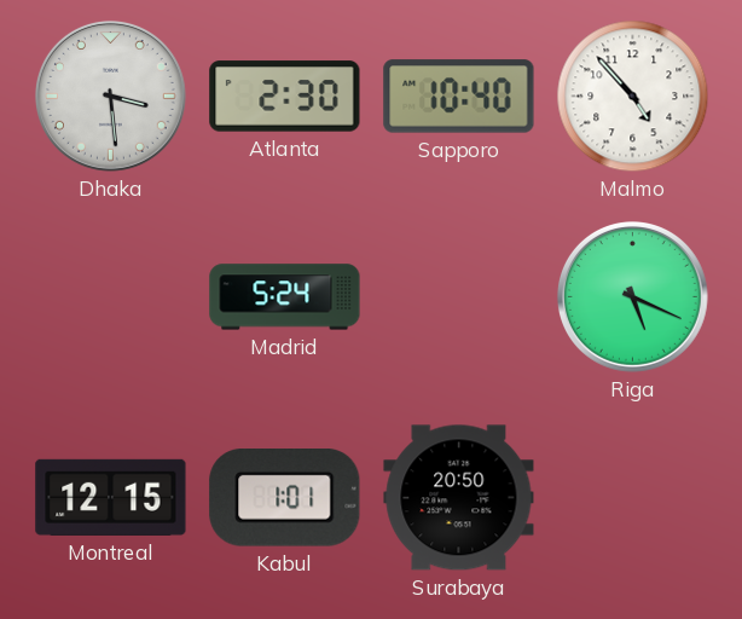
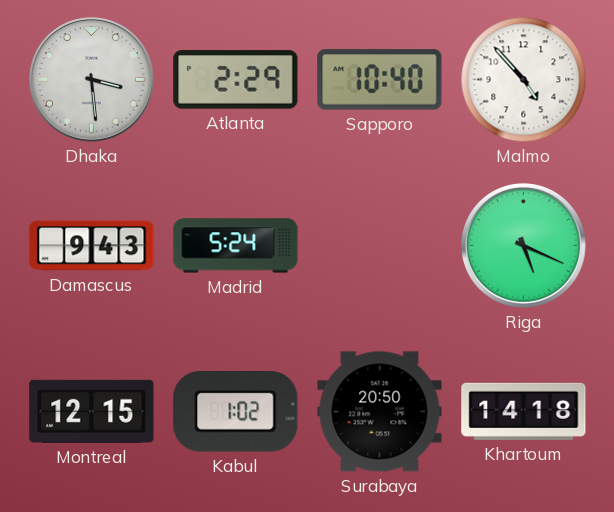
Atlanta: 2:30 -> 2:29
Damascus: none -> 9:43
Kabul: 1:01 -> 1:02
Khartoum: none -> 14:18
